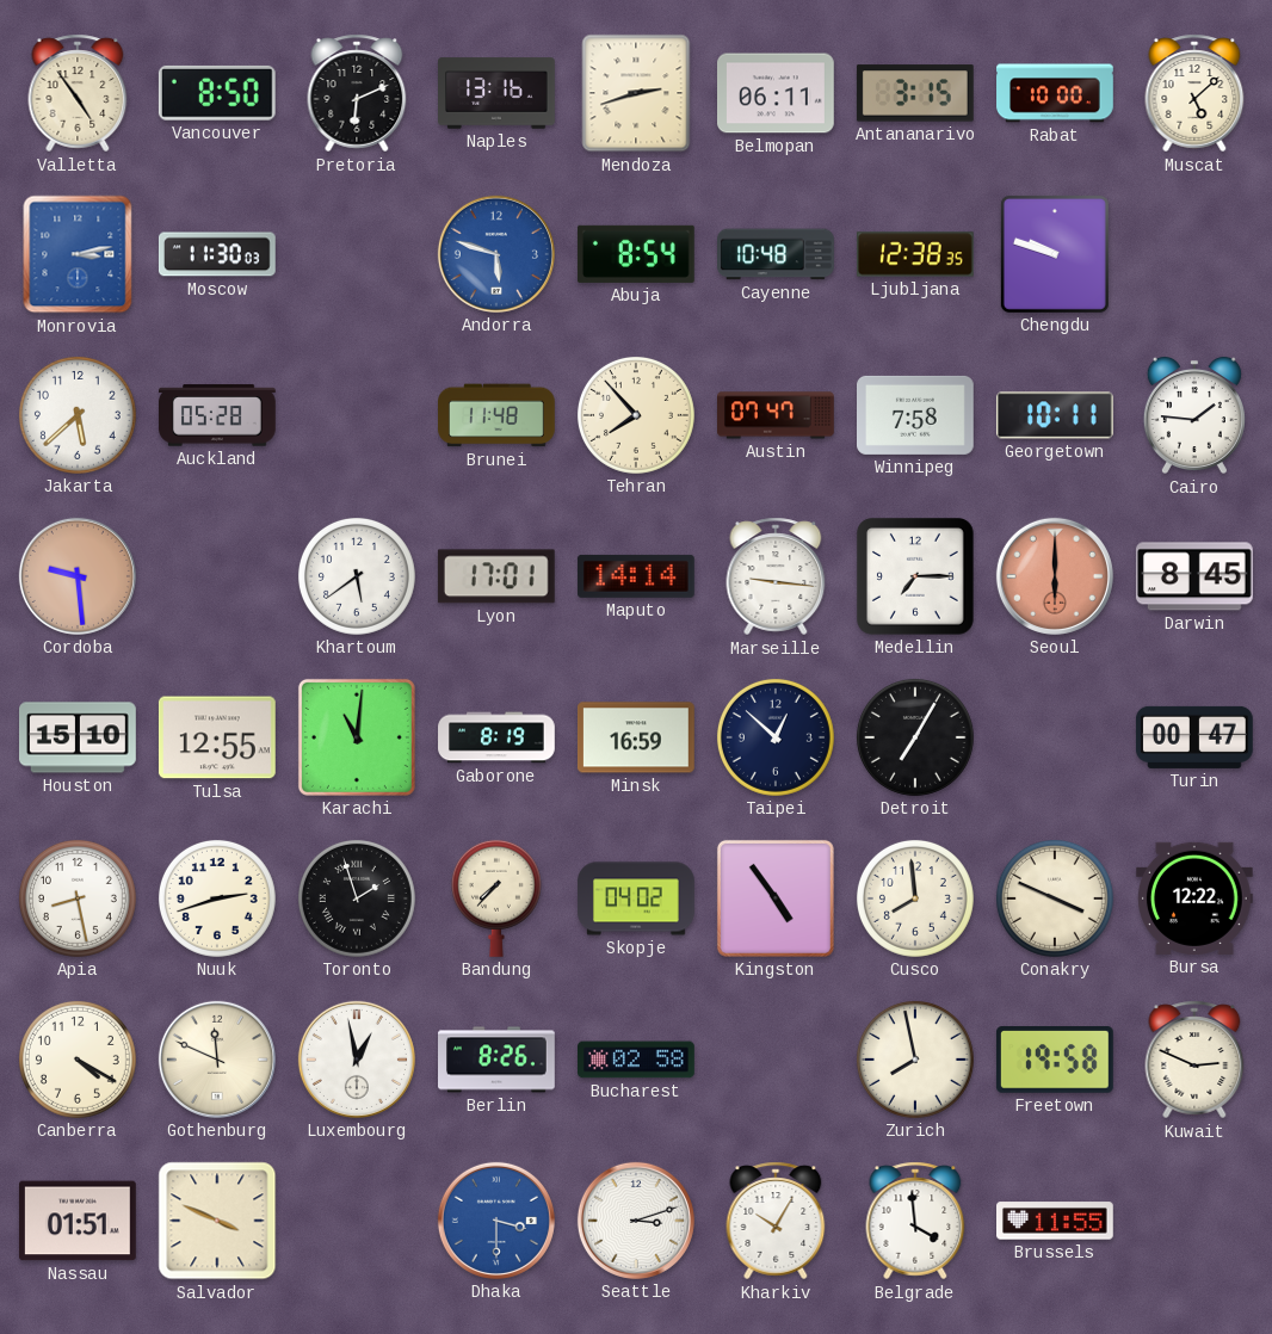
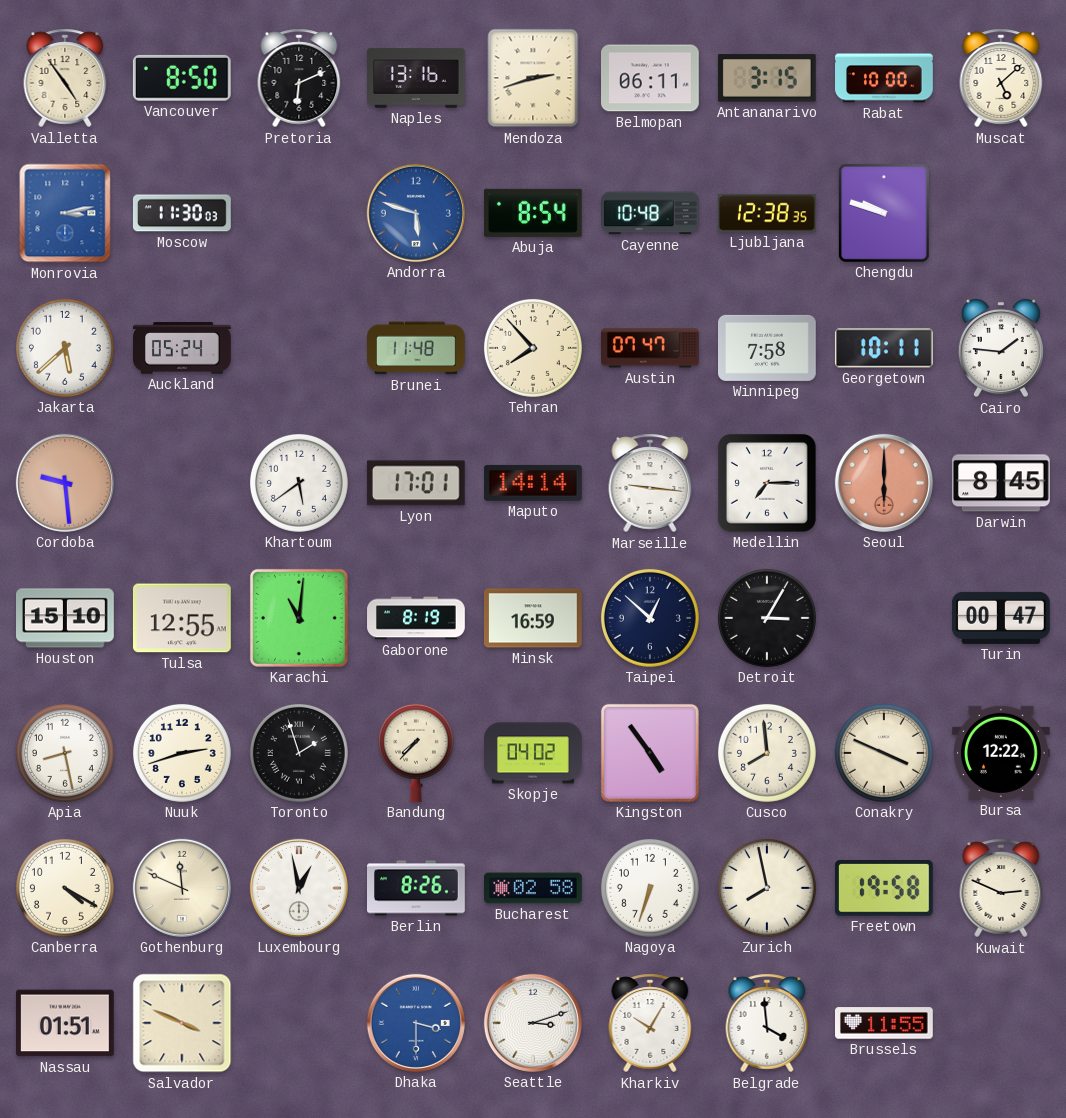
Auckland: 05:28 -> 05:24
Detroit: 7:05 -> 3:05
Nagoya: none -> 6:33
